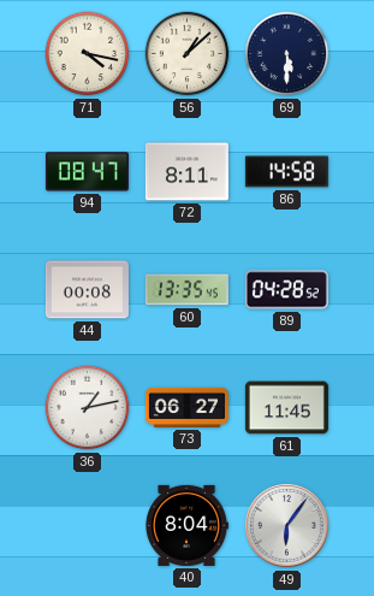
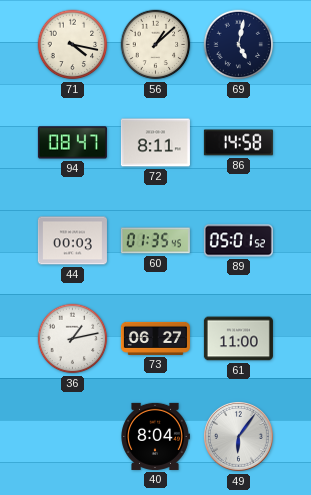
69: 5:30 -> 5:02
44: 00:08 -> 00:03
60: 13:35 -> 01:35
89: 04:28 -> 05:01
61: 11:45 -> 11:00
